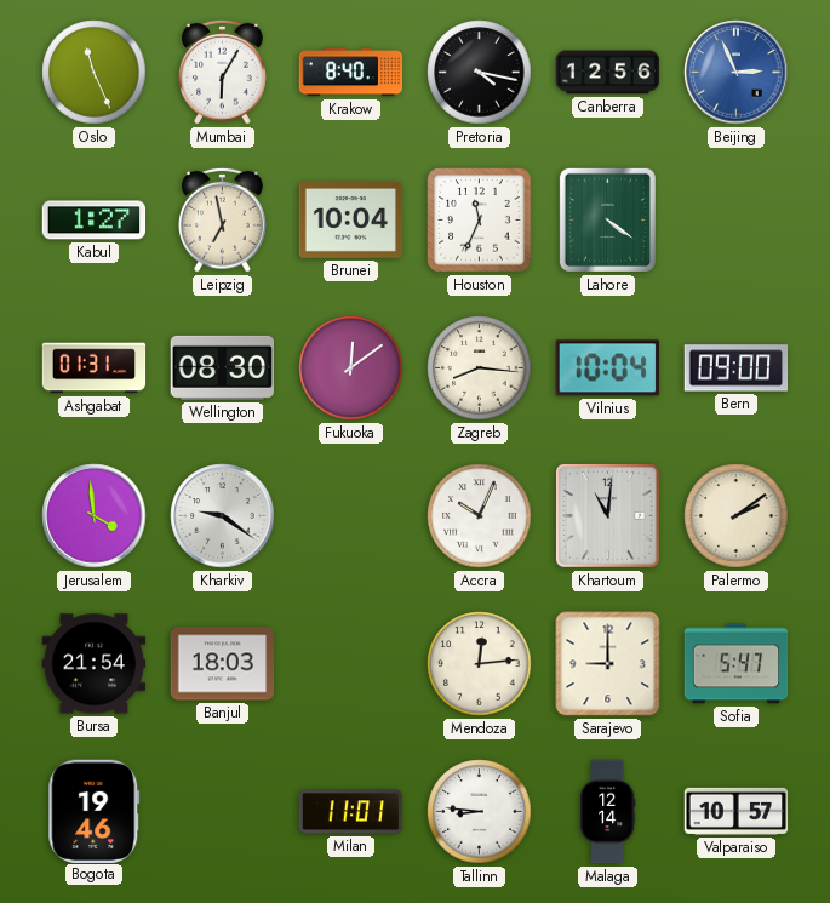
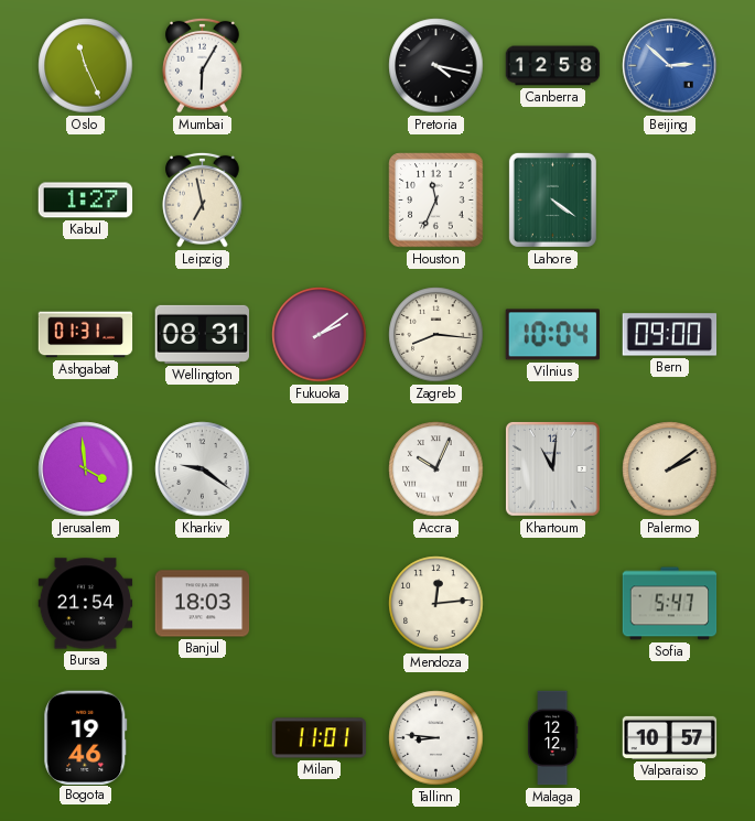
Krakow: 8:40 -> none
Canberra: 12:56 -> 12:58
Beijing: 2:56 -> 2:52
Brunei: 10:04 -> none
Wellington: 08:30 -> 08:31
Fukuoka: 12:09 -> 2:09
Sarajevo: 9:00 -> none
Malaga: 12:14 -> 12:12
